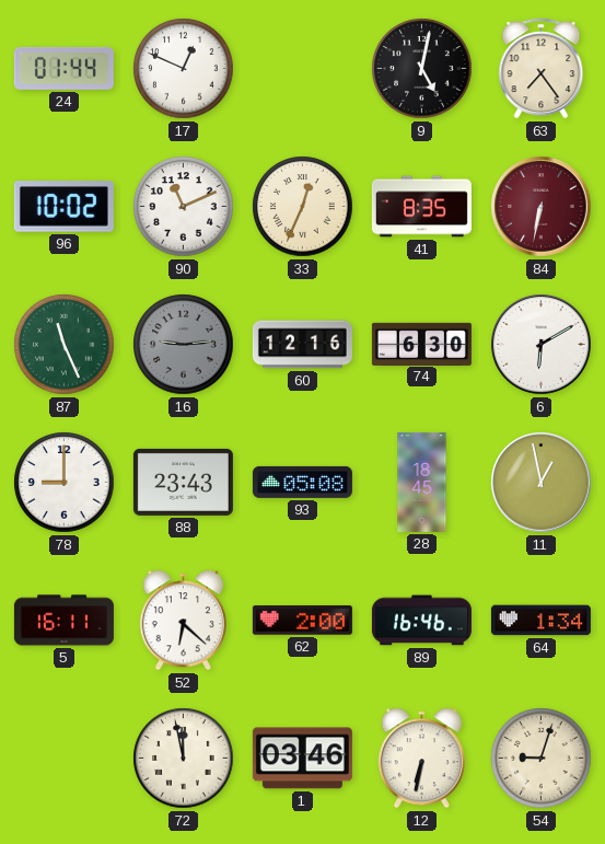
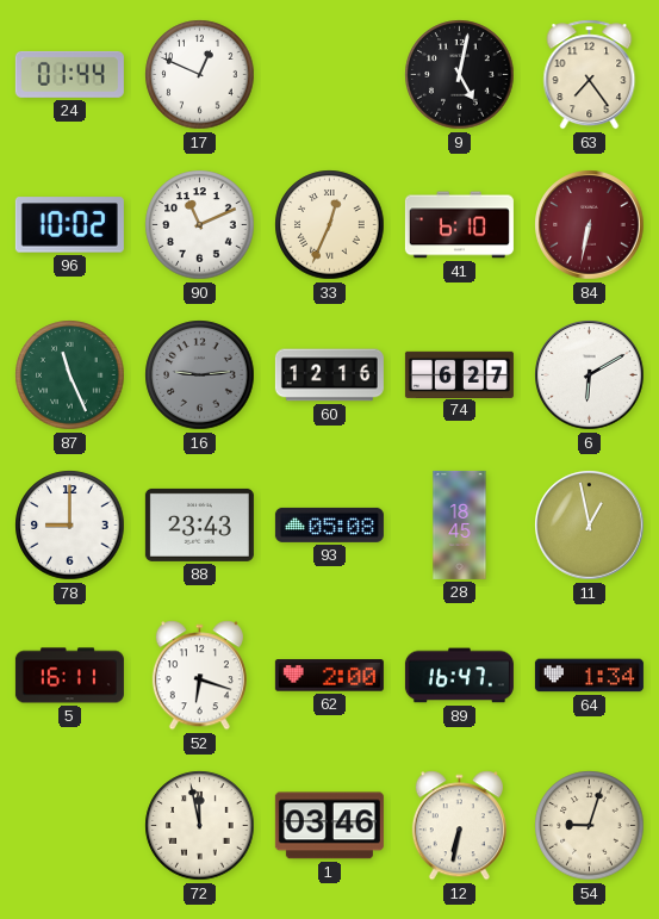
41: 8:35 -> 6:10
74: 6:30 -> 6:27
52: 6:22 -> 6:18
89: 16:46 -> 16:47
